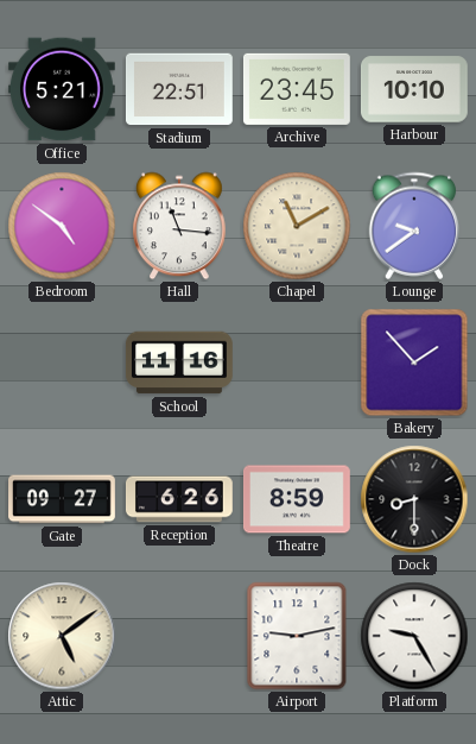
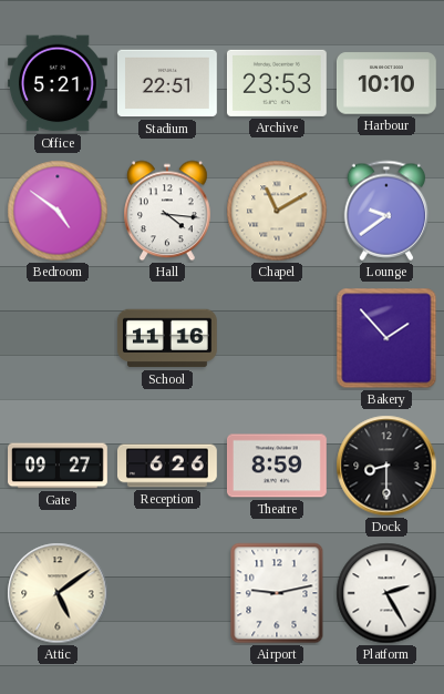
Archive: 23:45 -> 23:53
Hall: 11:16 -> 4:16
Platform: 9:25 -> 2:25
